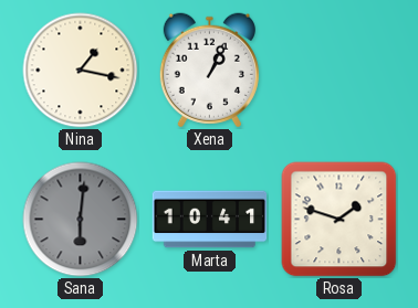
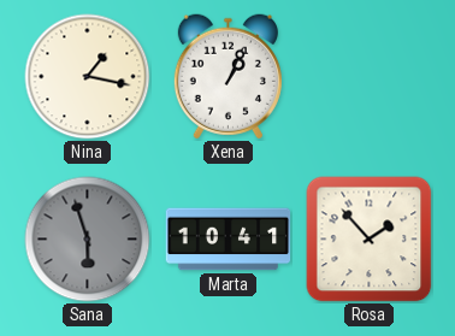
Sana: 6:01 -> 5:57
Rosa: 1:48 -> 1:53
